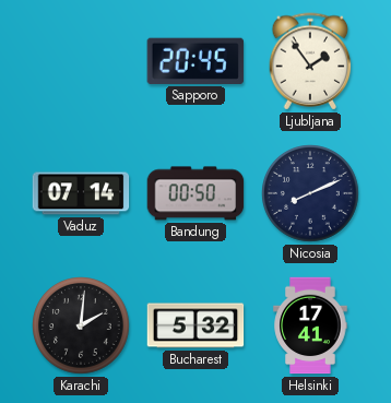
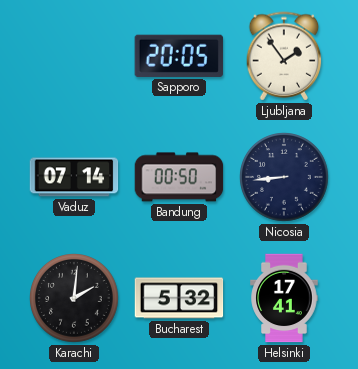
Sapporo: 20:45 -> 20:05
Nicosia: 8:11 -> 8:44
